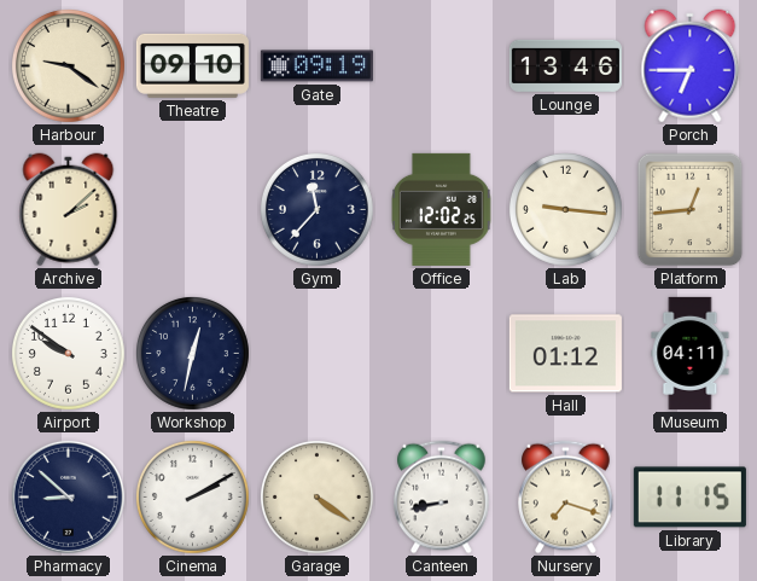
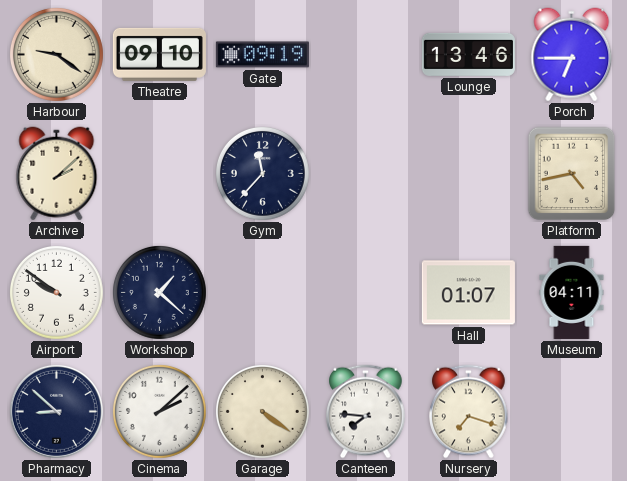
Office: 12:02 -> none
Lab: 9:16 -> none
Platform: 12:44 -> 4:43
Workshop: 12:32 -> 1:22
Hall: 01:12 -> 01:07
Cinema: 2:10 -> 2:08
Canteen: 8:43 -> 7:46
Library: 11:15 -> none
